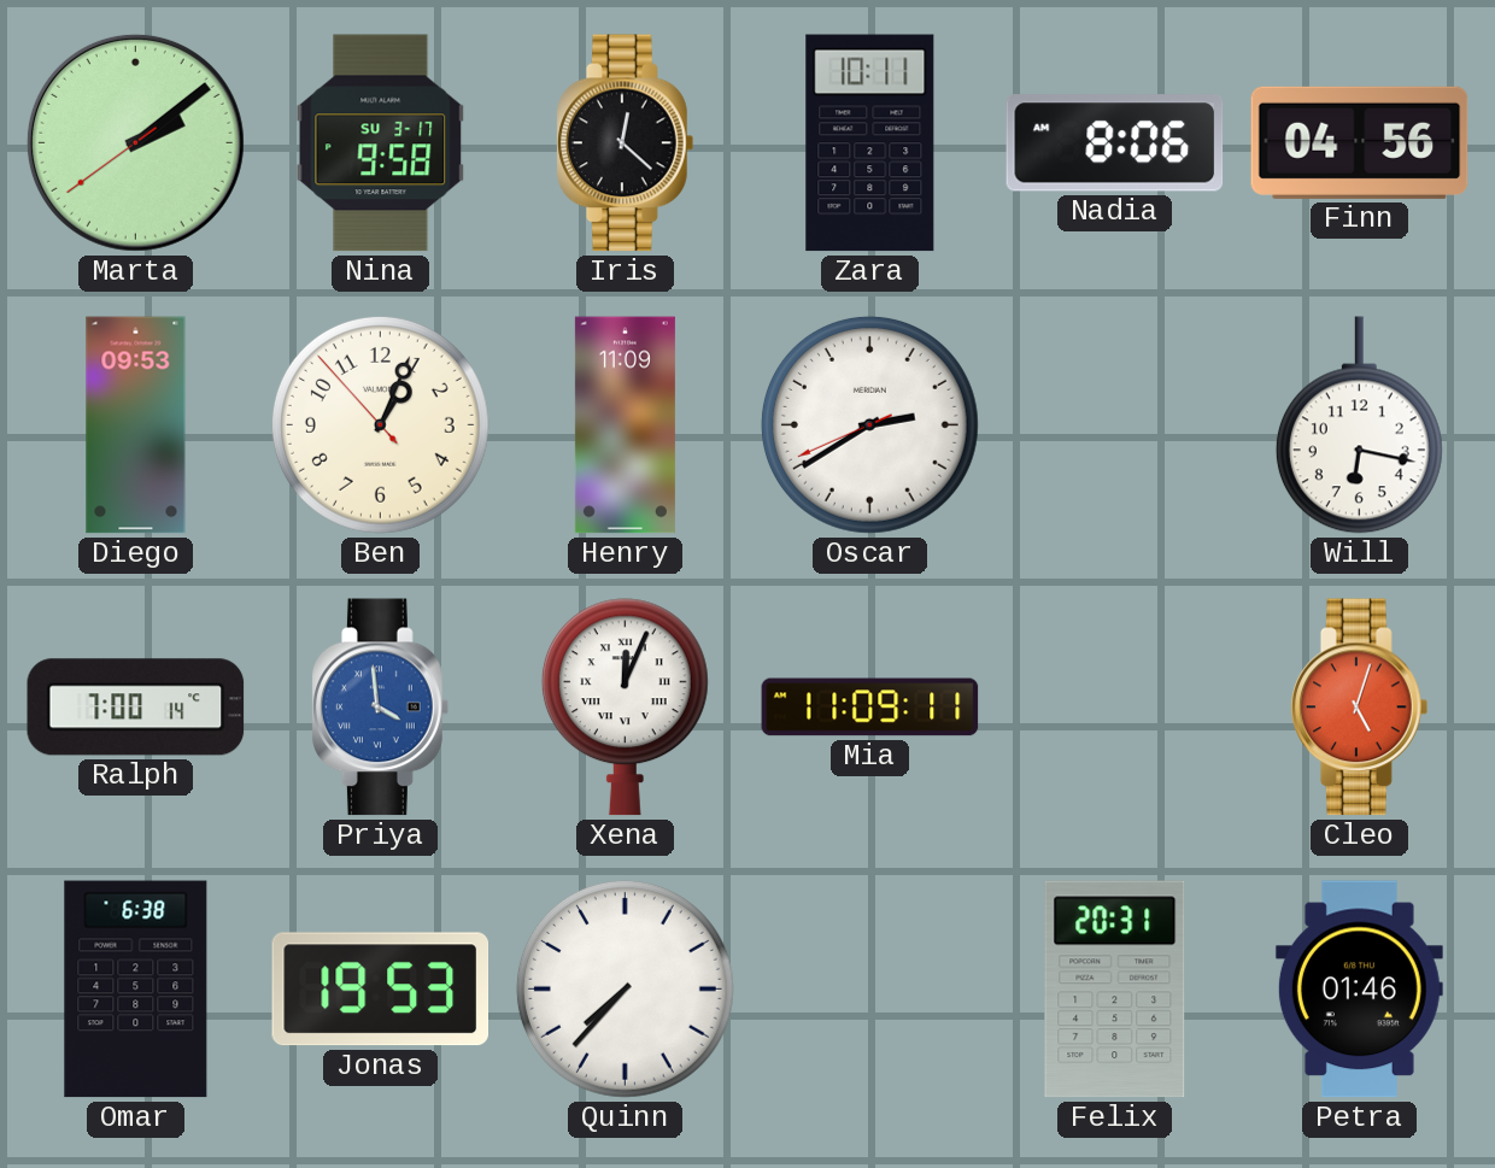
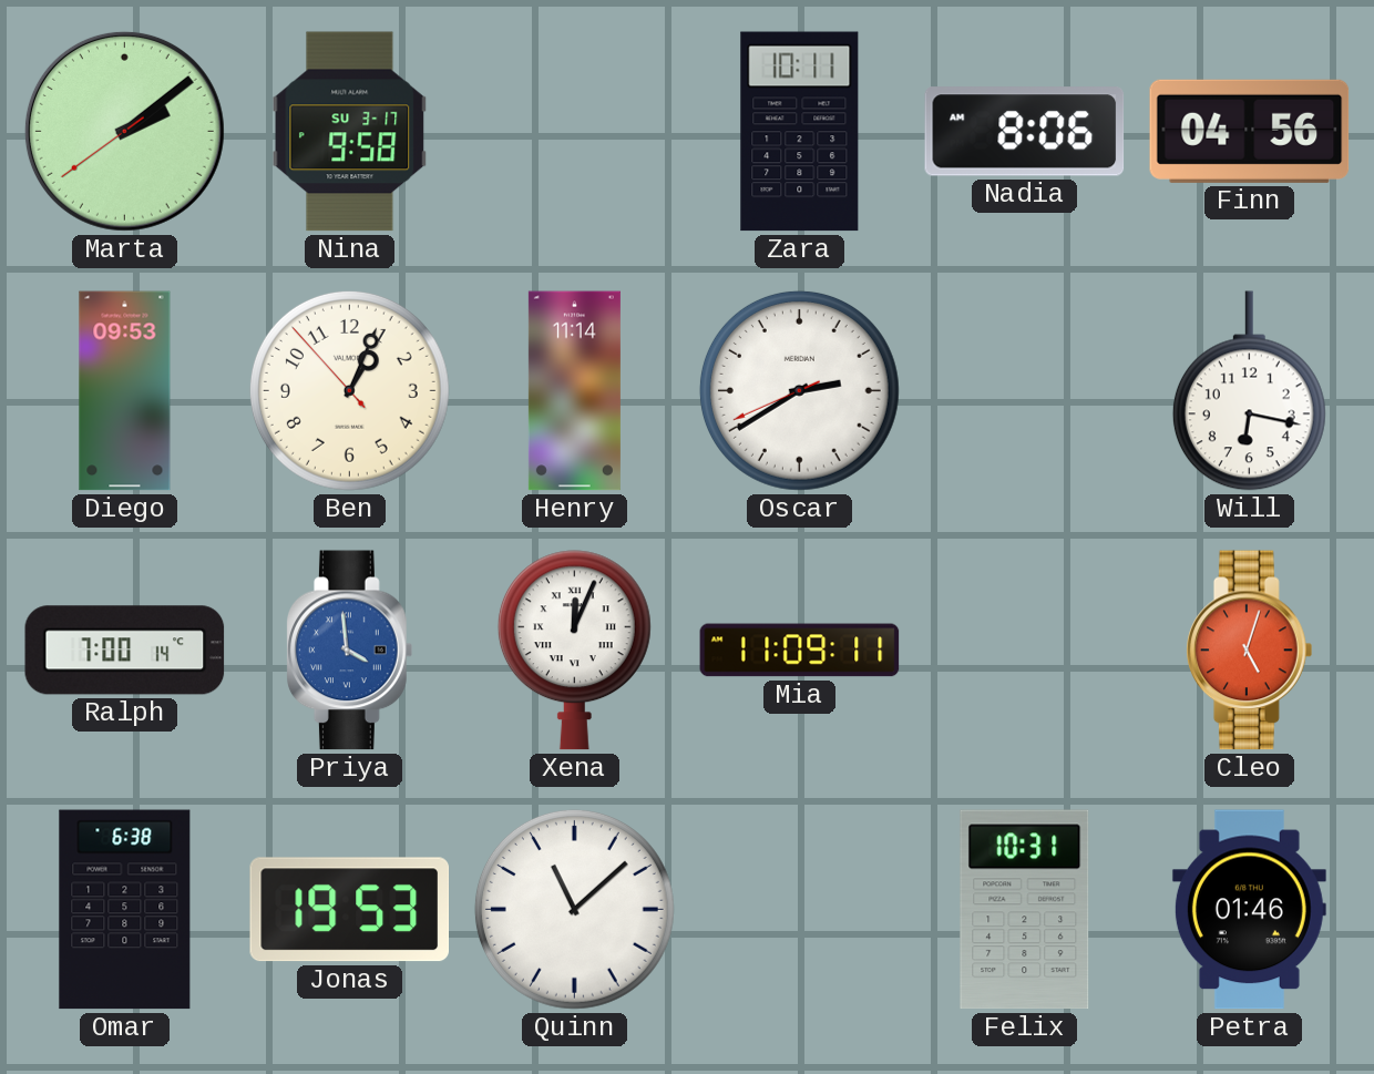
Iris: 12:22 -> none
Henry: 11:09 -> 11:14
Quinn: 7:37 -> 11:08
Felix: 20:31 -> 10:31
